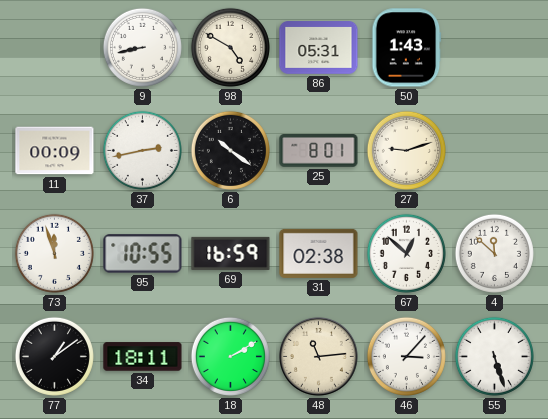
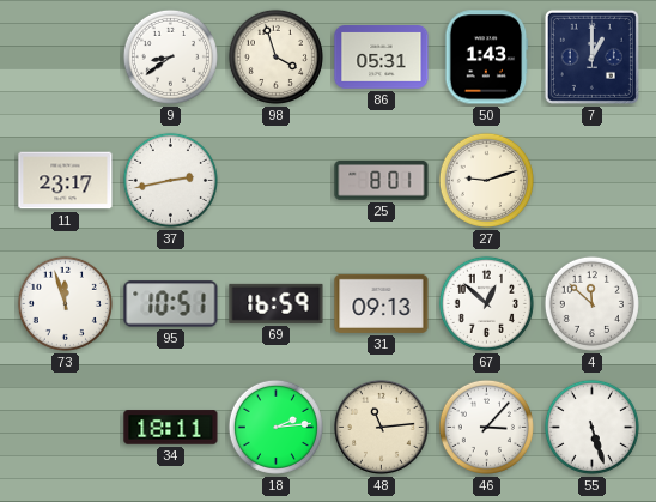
9: 8:43 -> 8:39
98: 4:50 -> 3:57
7: none -> 1:00
11: 00:09 -> 23:17
6: 10:21 -> none
95: 10:55 -> 10:51
31: 02:38 -> 09:13
77: 1:09 -> none
18: 2:10 -> 2:14
